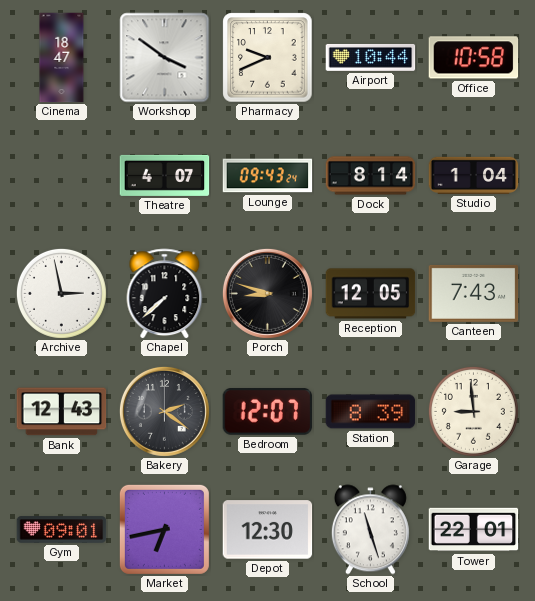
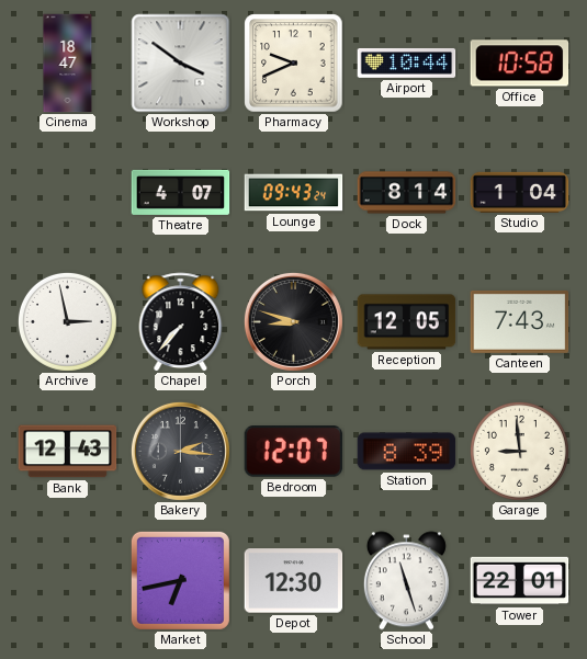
Chapel: 7:38 -> 7:37
Bakery: 2:21 -> 2:16
Gym: 09:01 -> none
